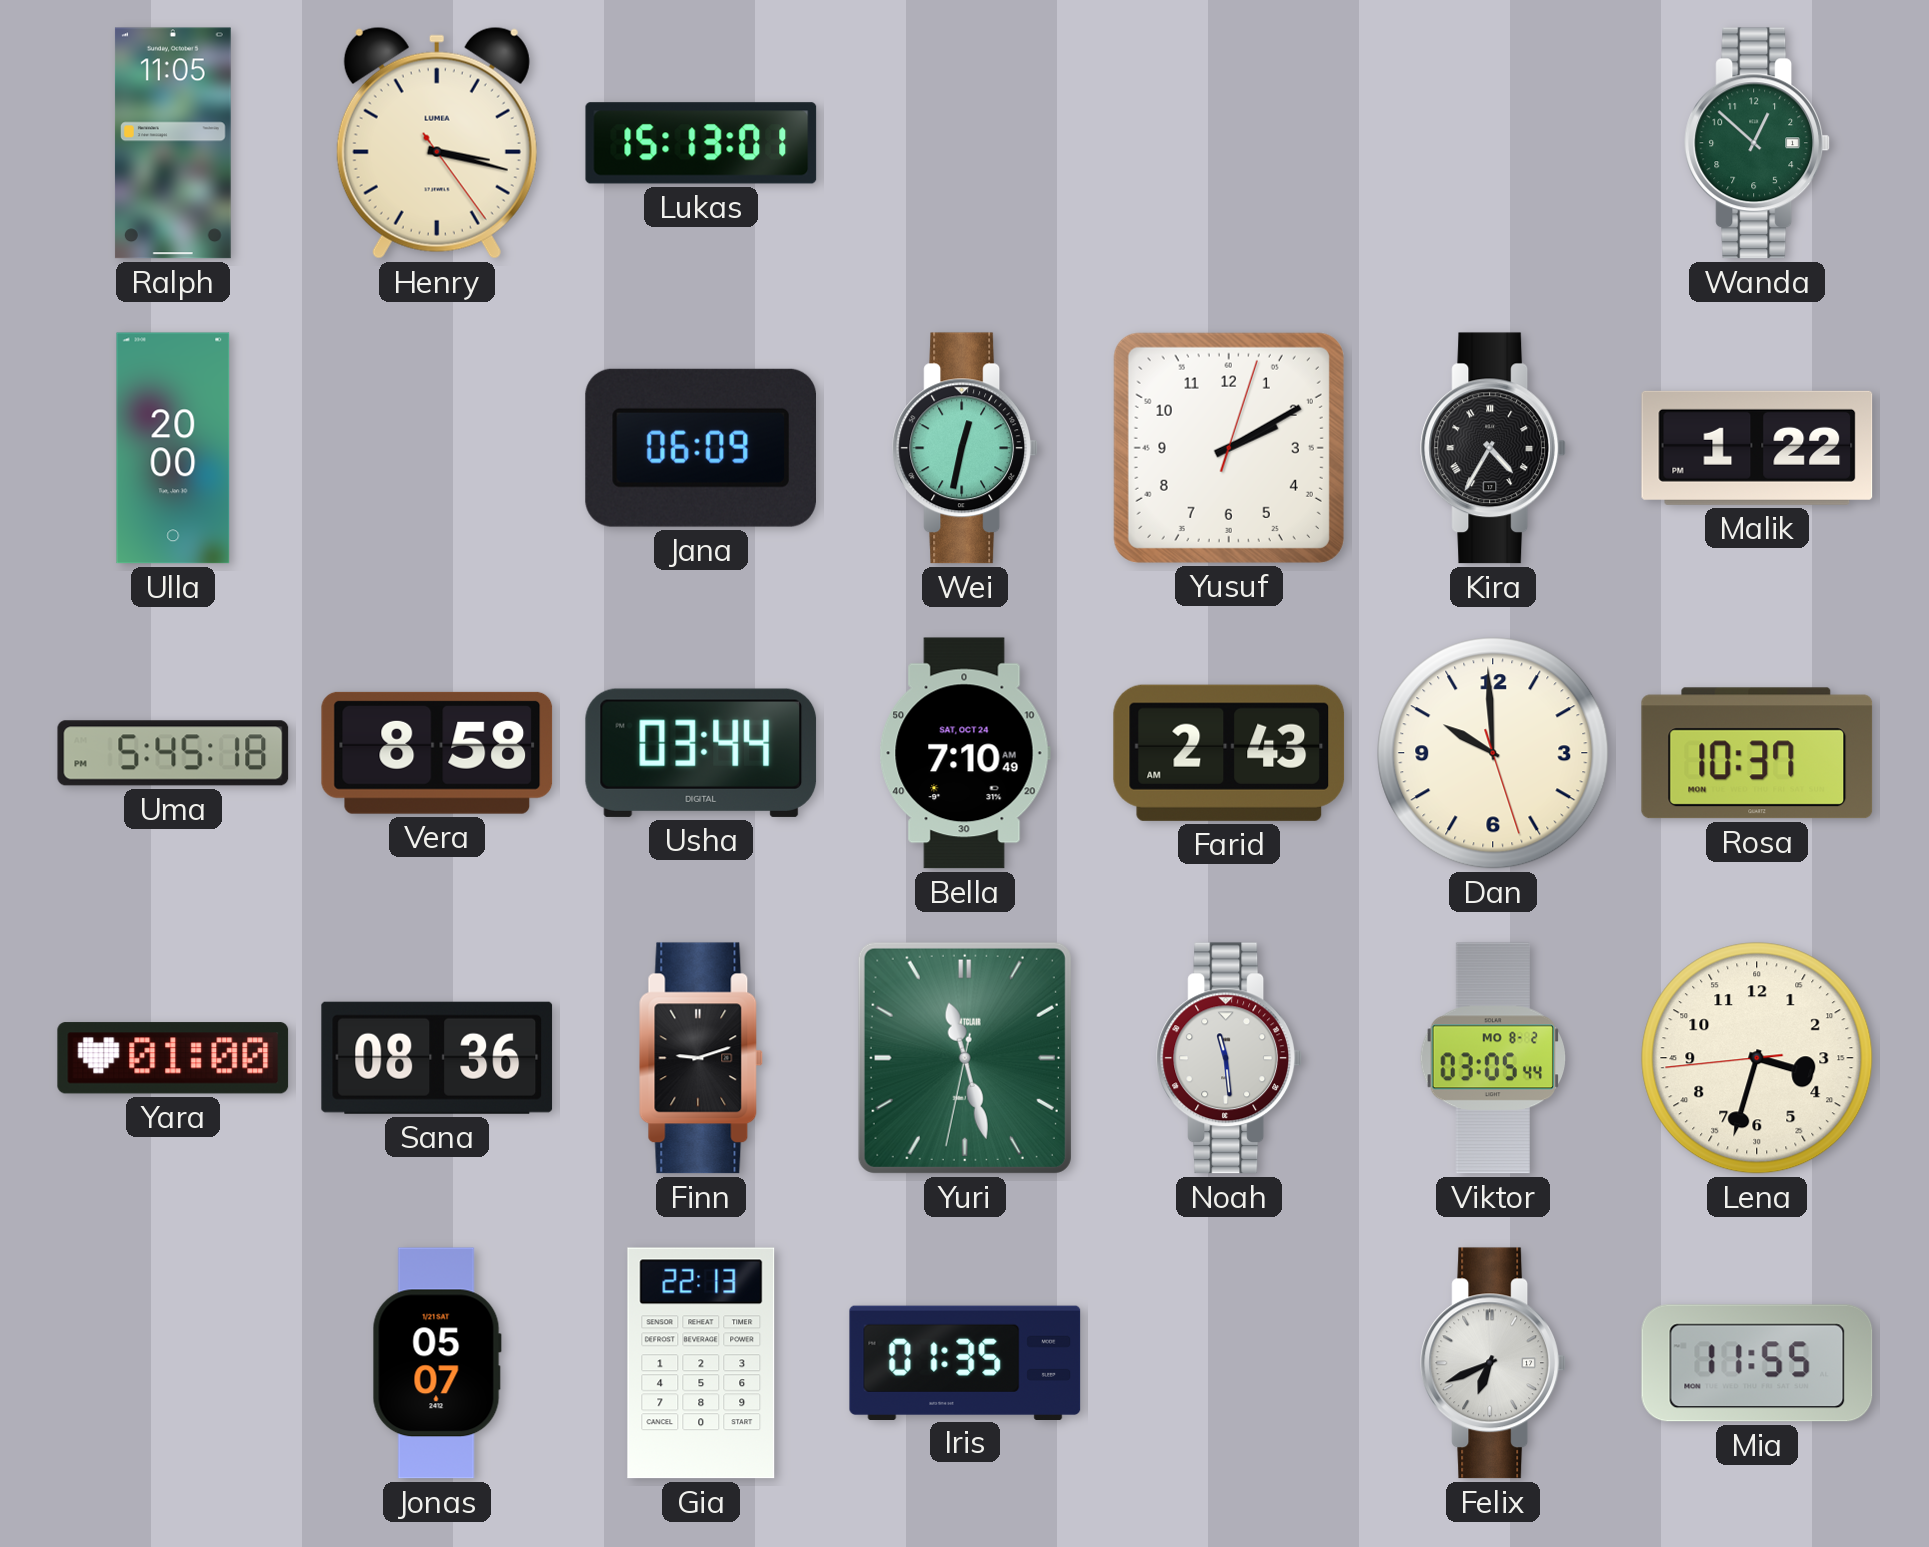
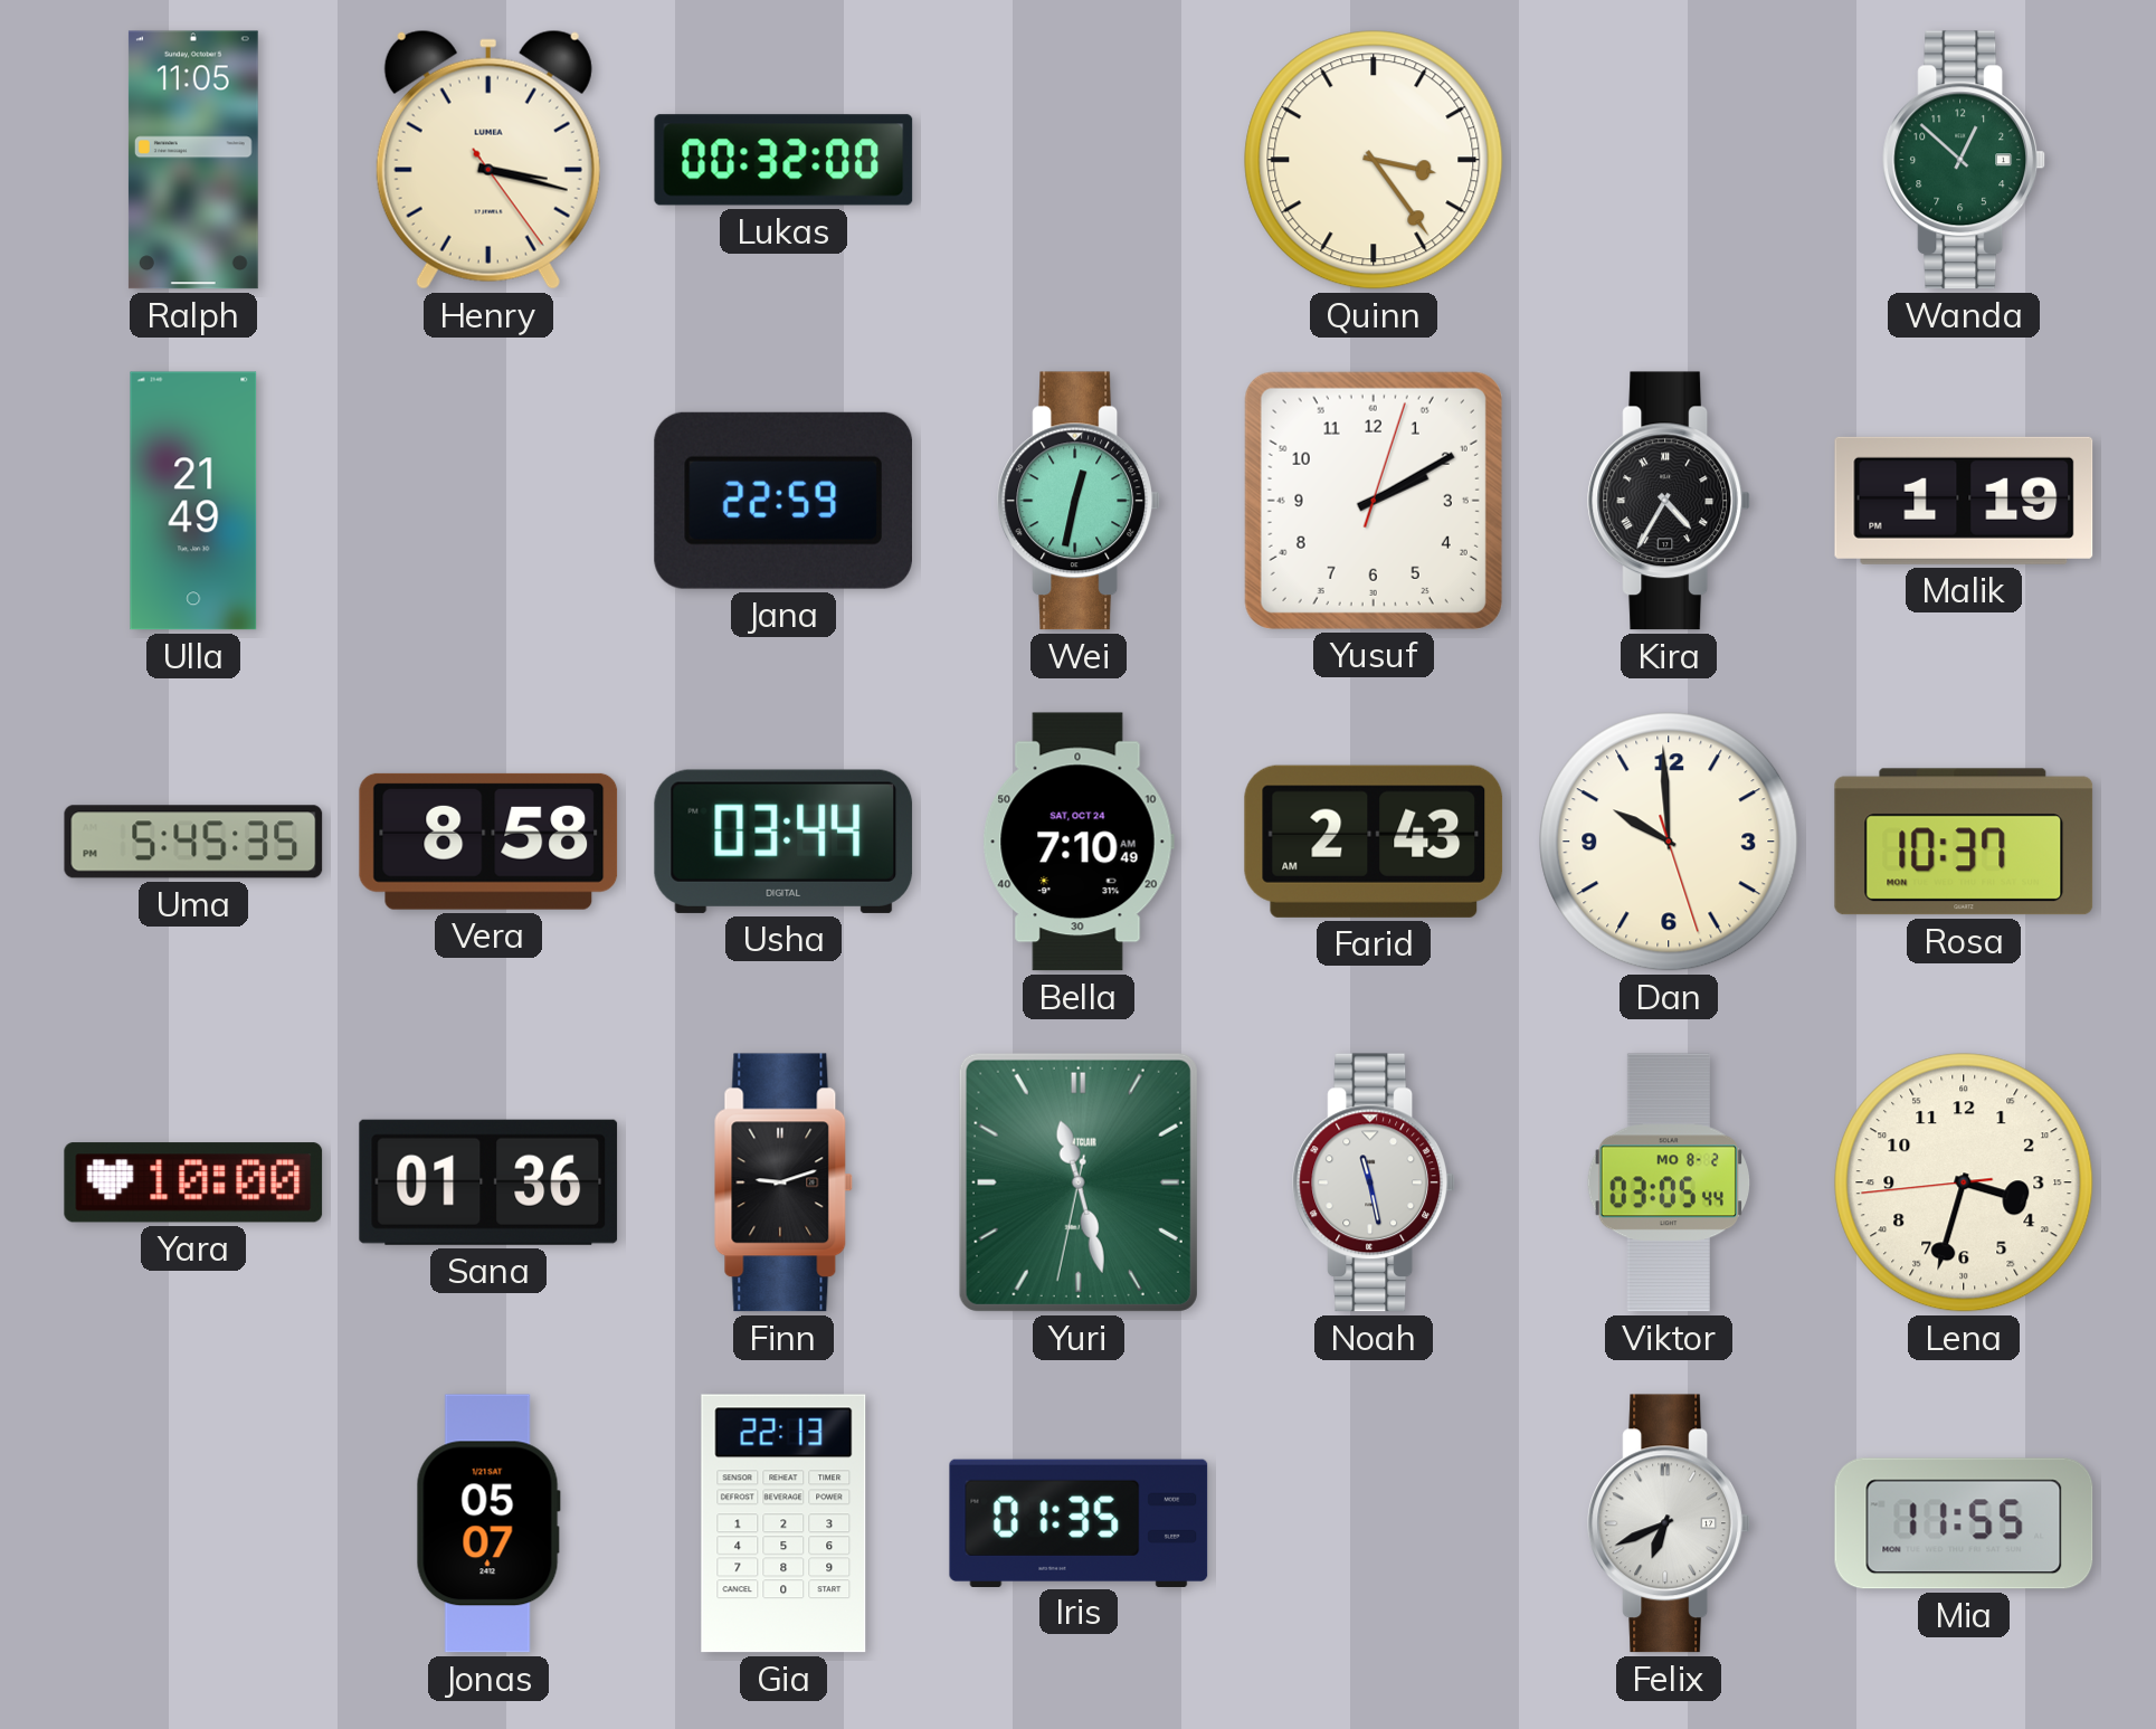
Lukas: 15:13 -> 00:32
Quinn: none -> 3:24
Ulla: 20:00 -> 21:49
Jana: 06:09 -> 22:59
Malik: 1:22 -> 1:19
Uma: 5:45:18 -> 5:45:35
Yara: 01:00 -> 10:00
Sana: 08:36 -> 01:36
Noah: 11:29 -> 11:28
